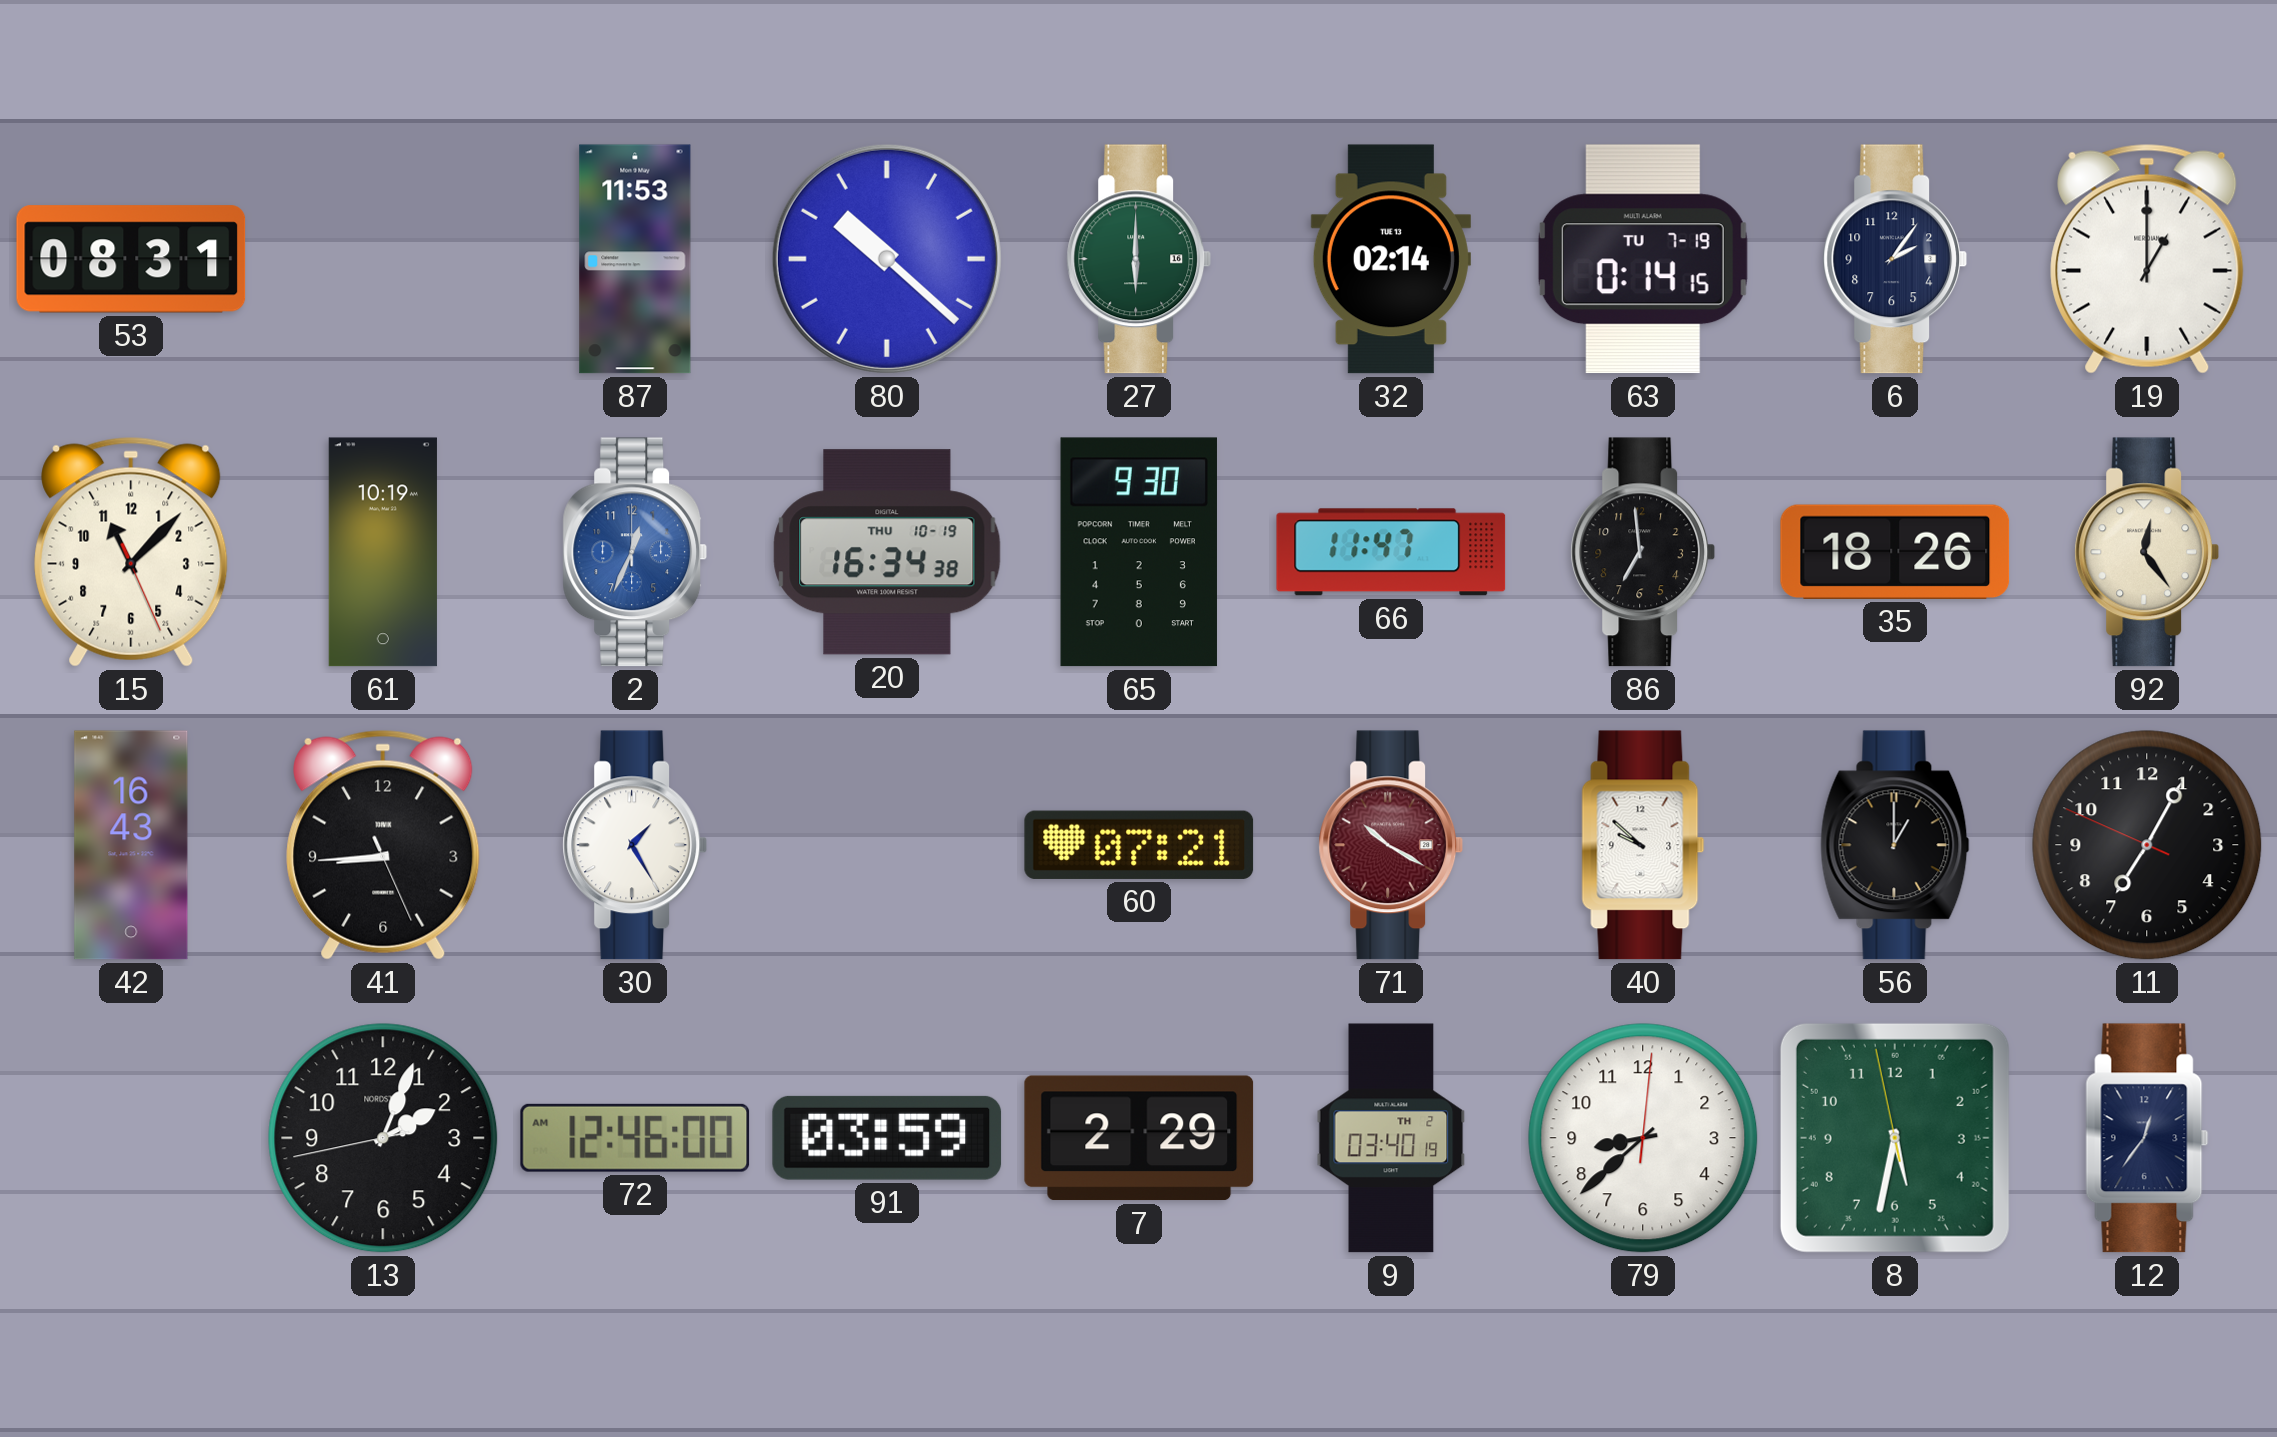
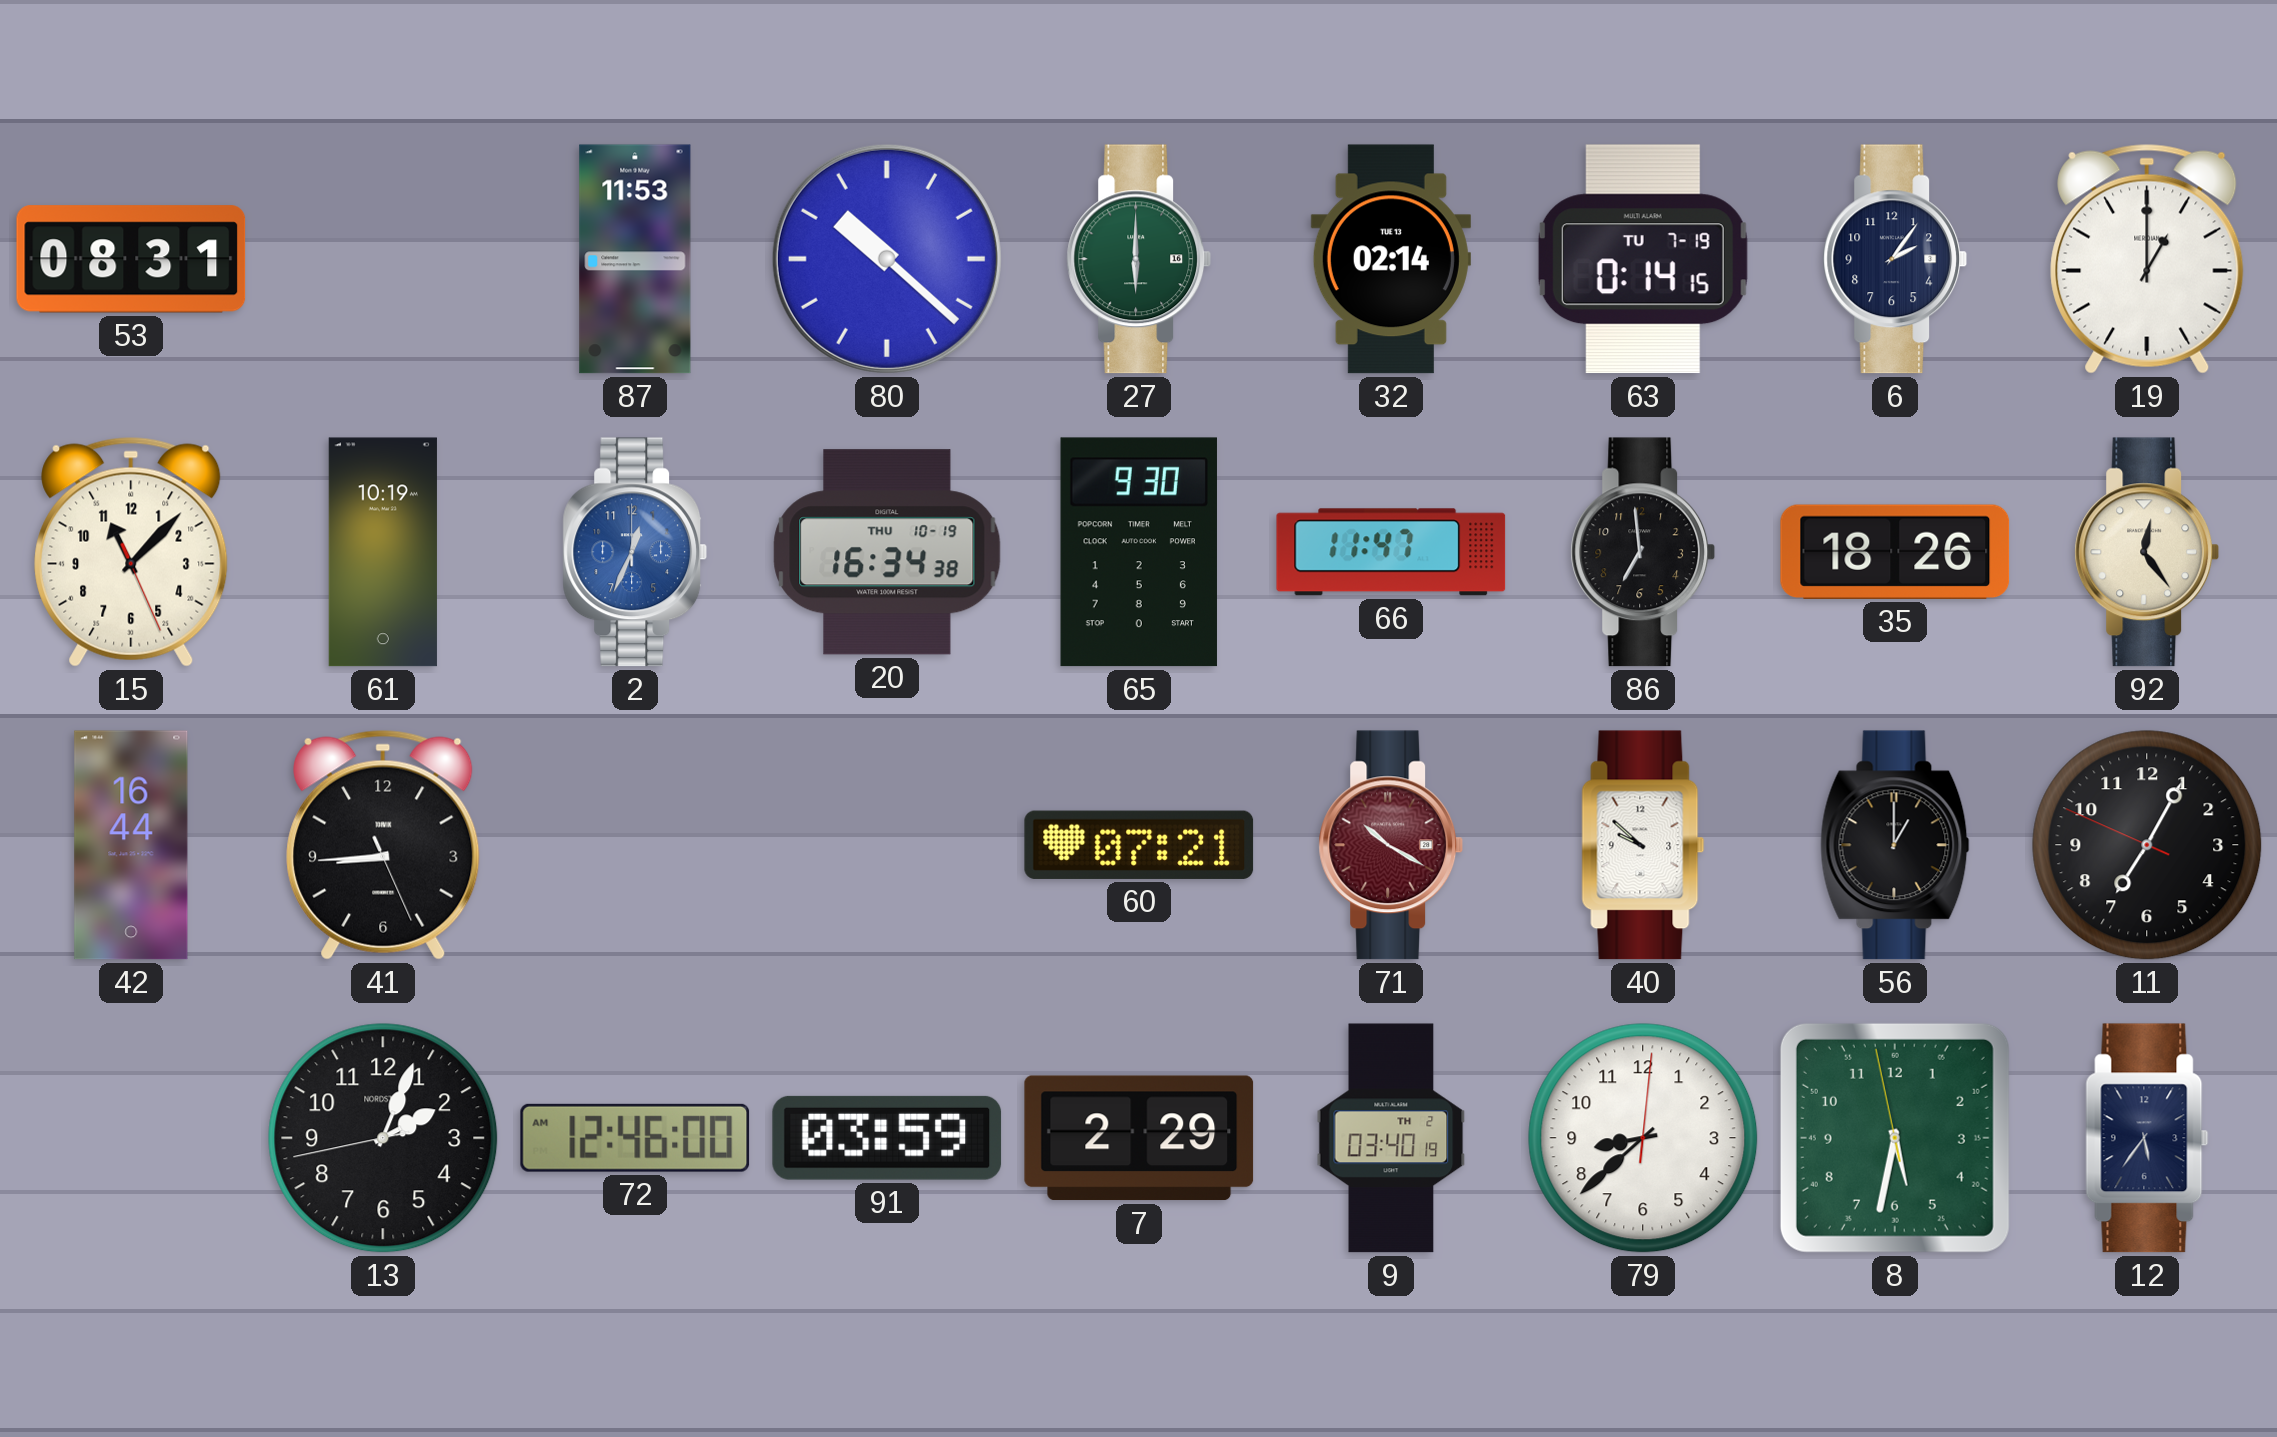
42: 16:43 -> 16:44
30: 1:25 -> none
12: 12:36 -> 5:36
